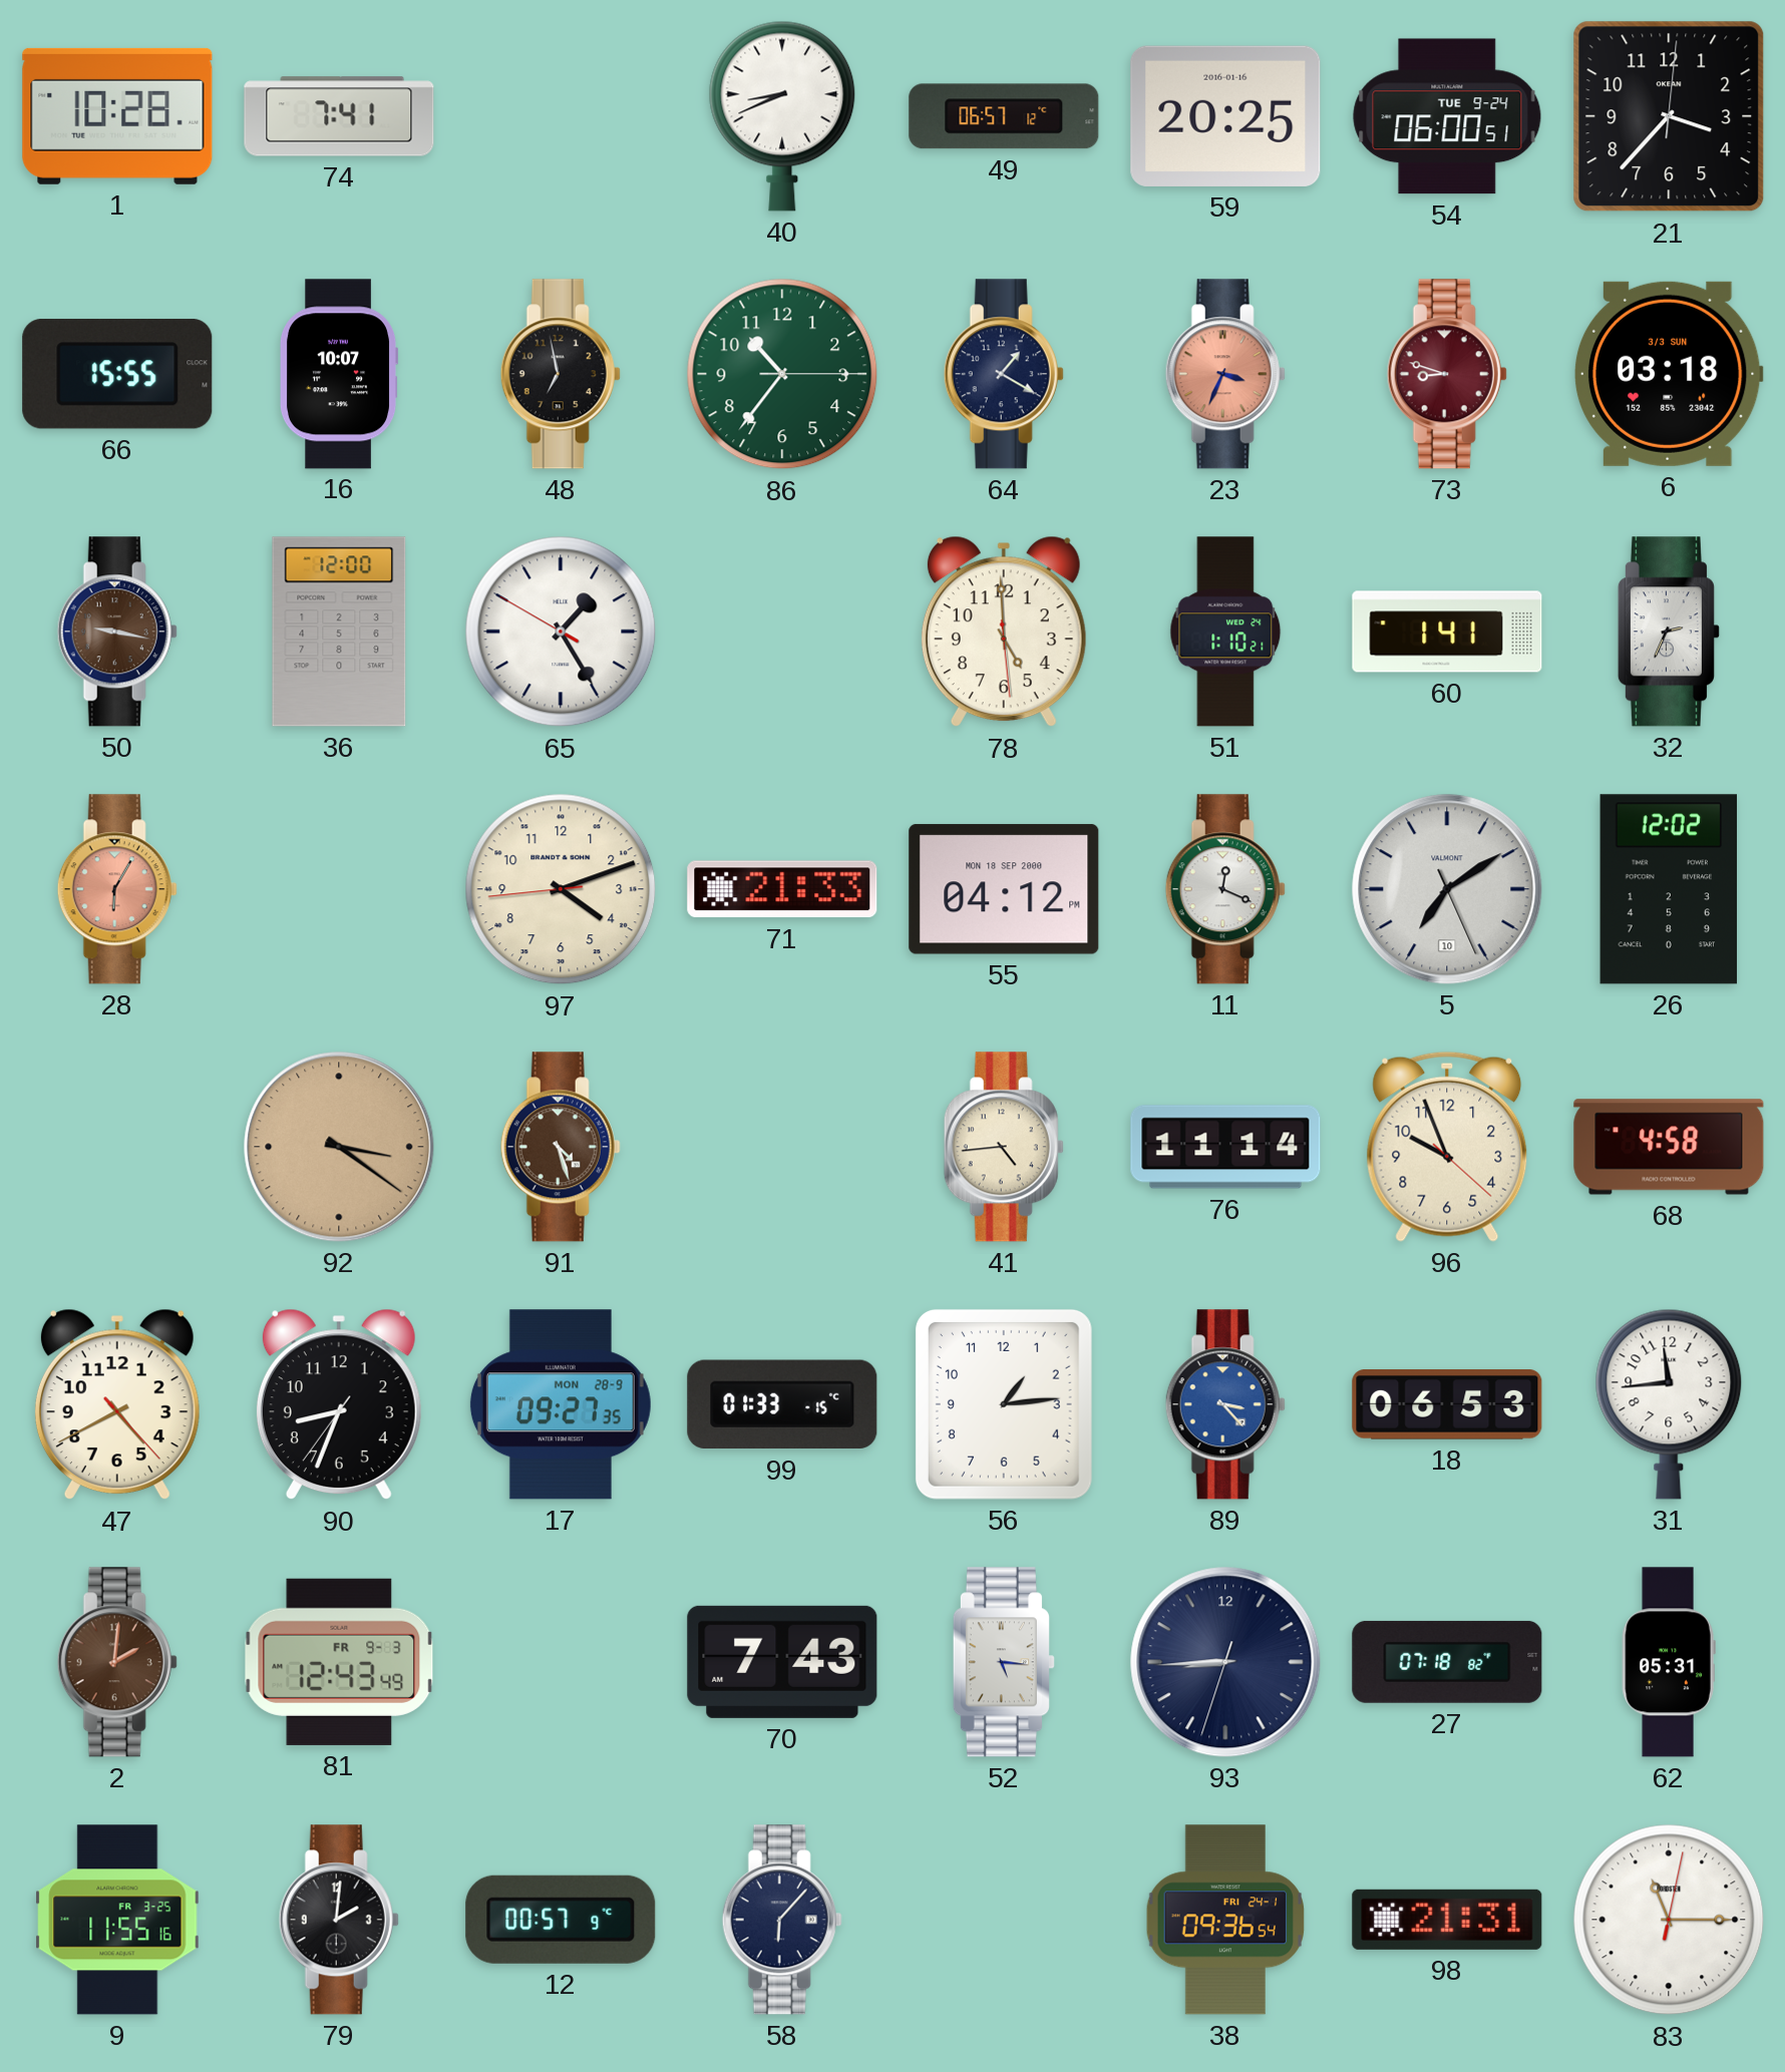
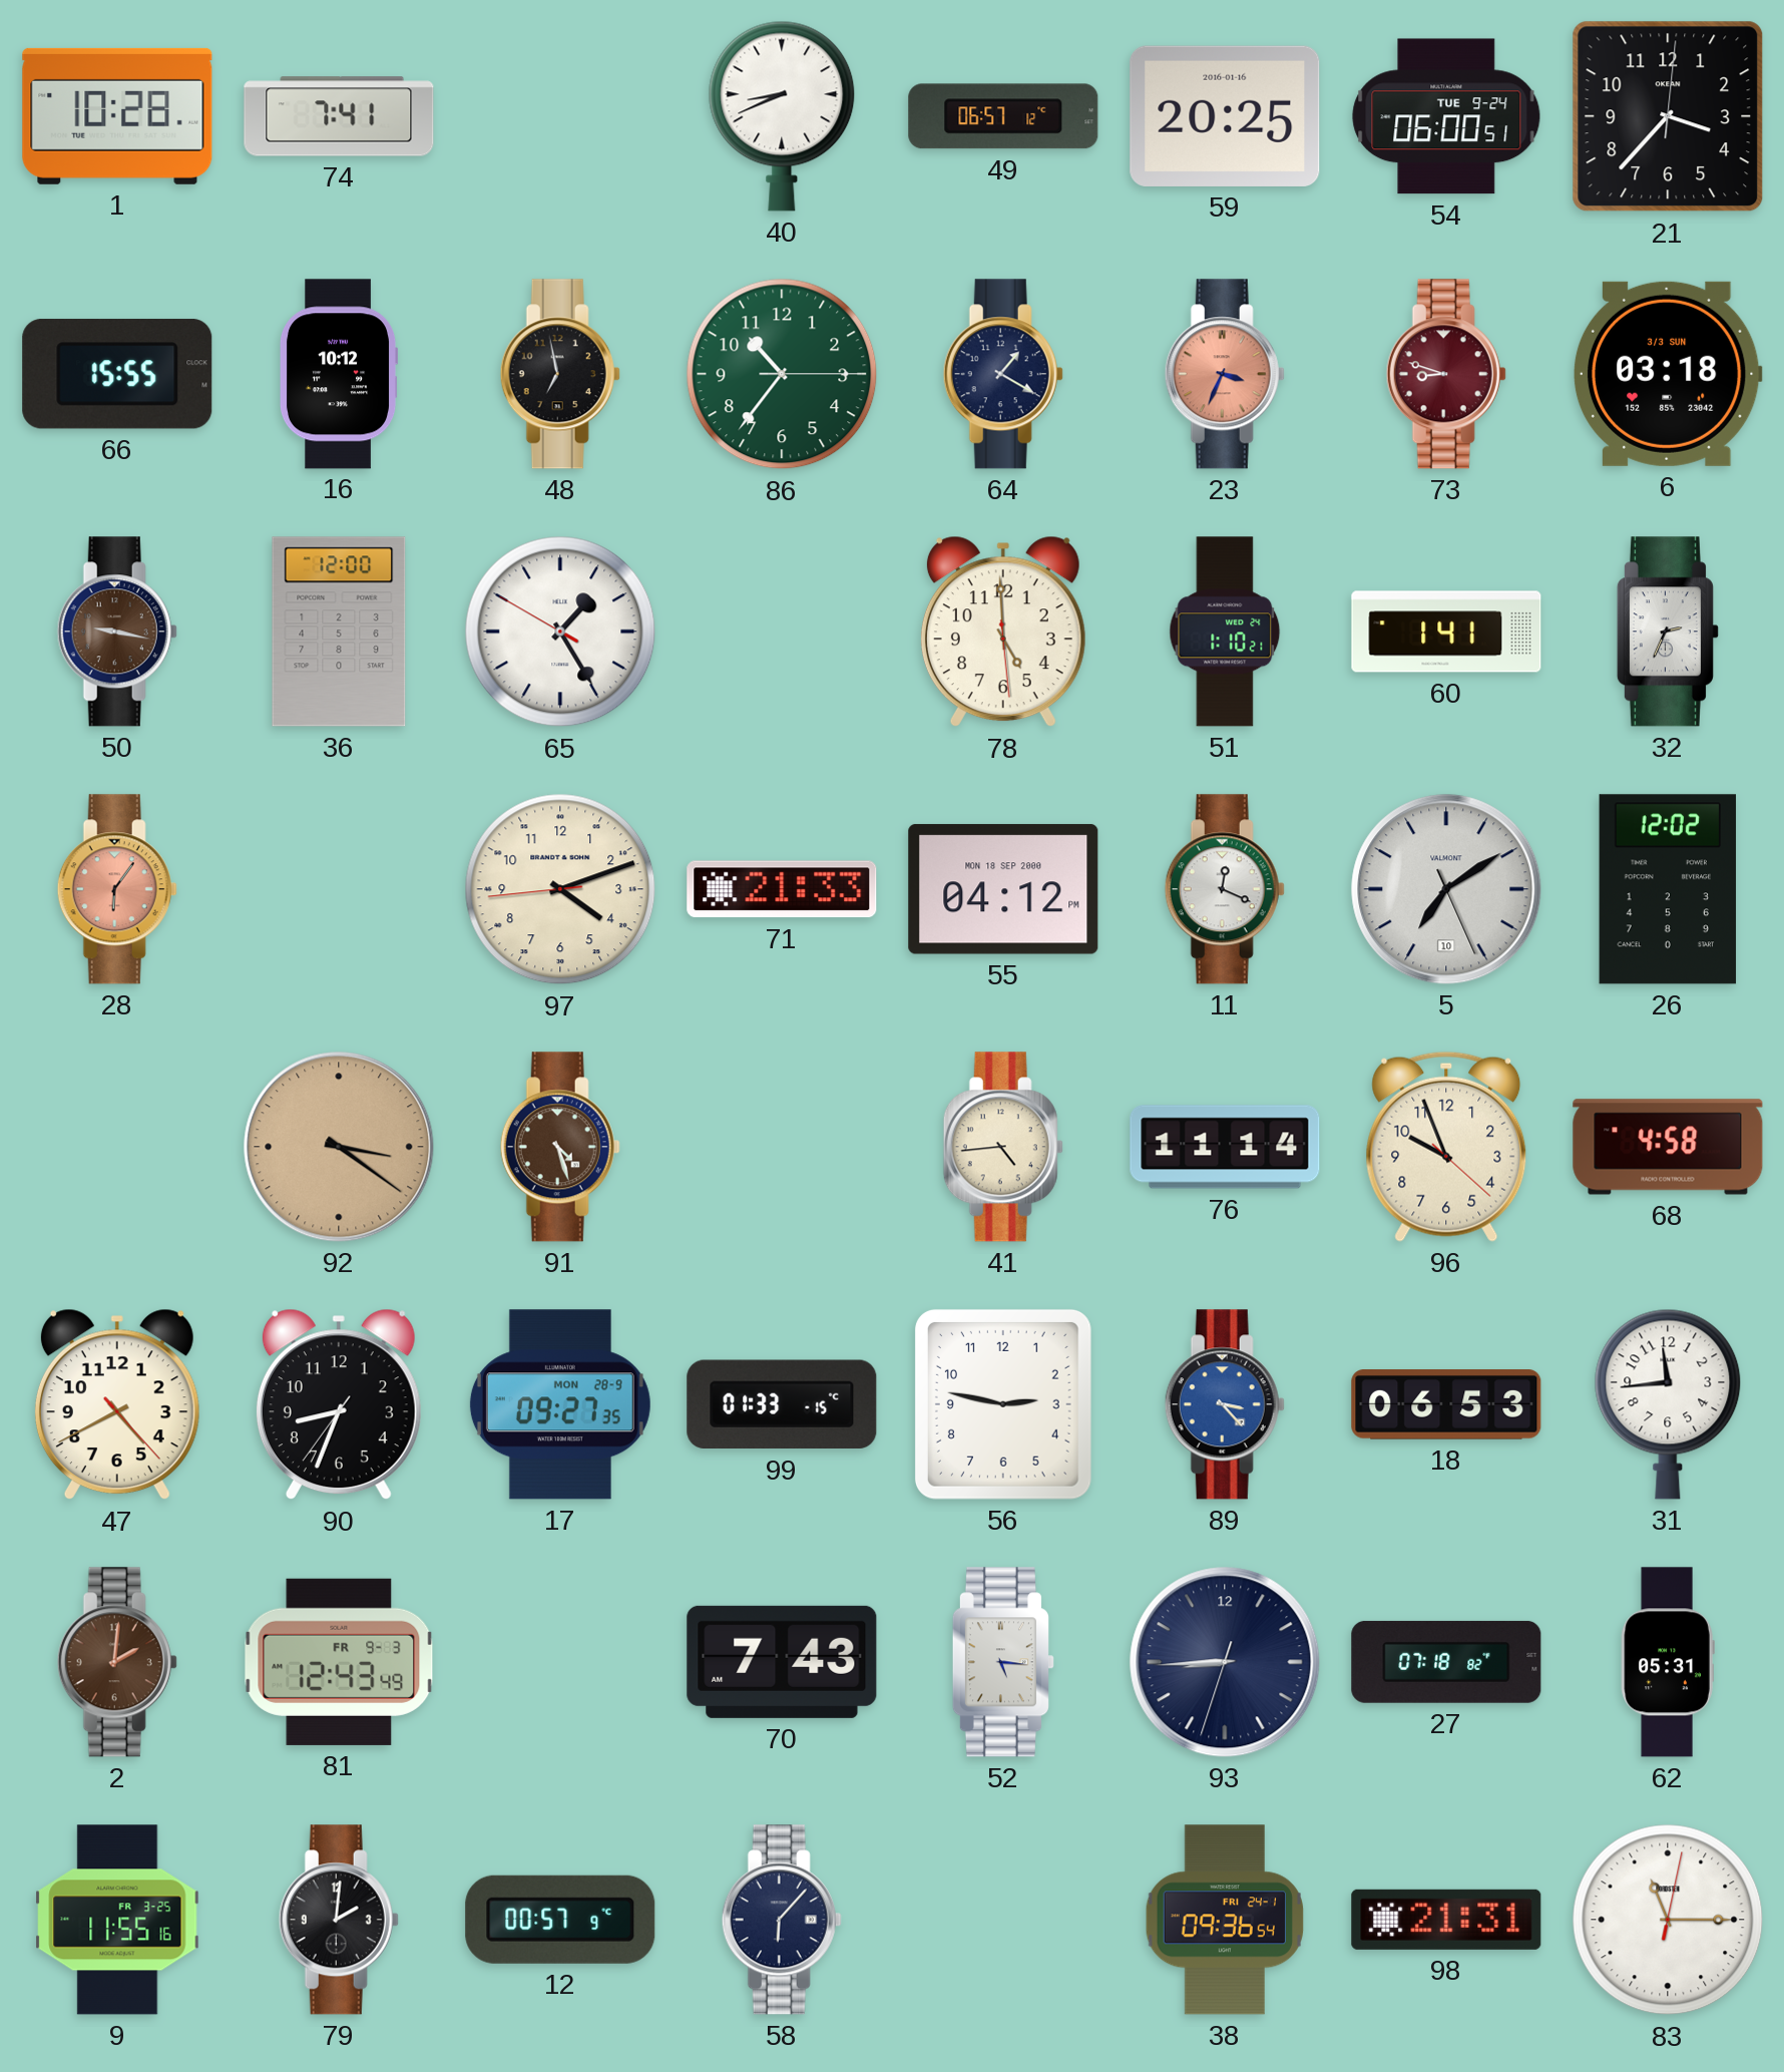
16: 10:07 -> 10:12
28: 6:05 -> 6:06
56: 1:14 -> 2:47
